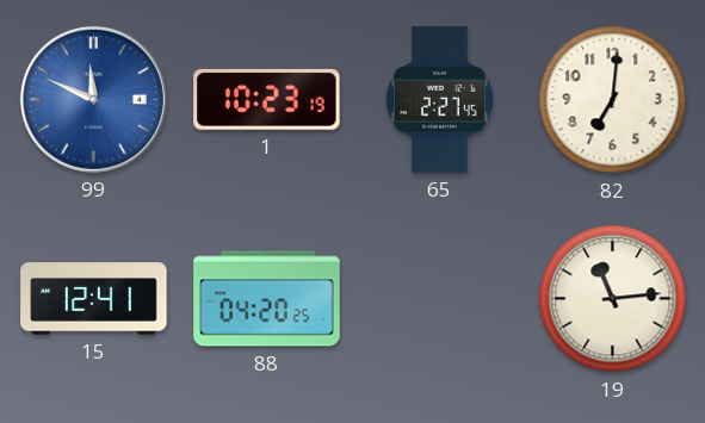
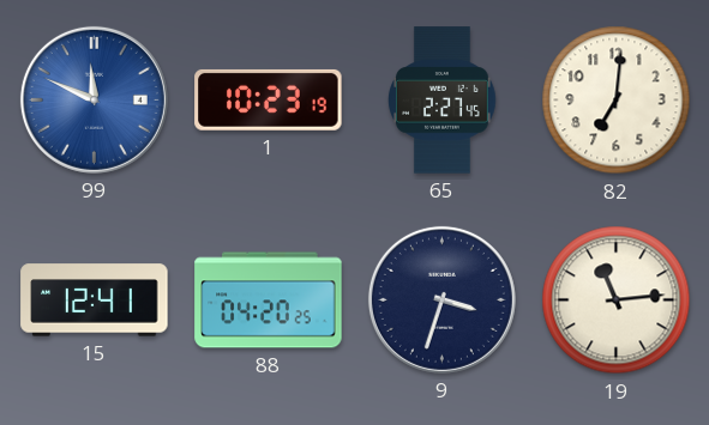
9: none -> 3:33
